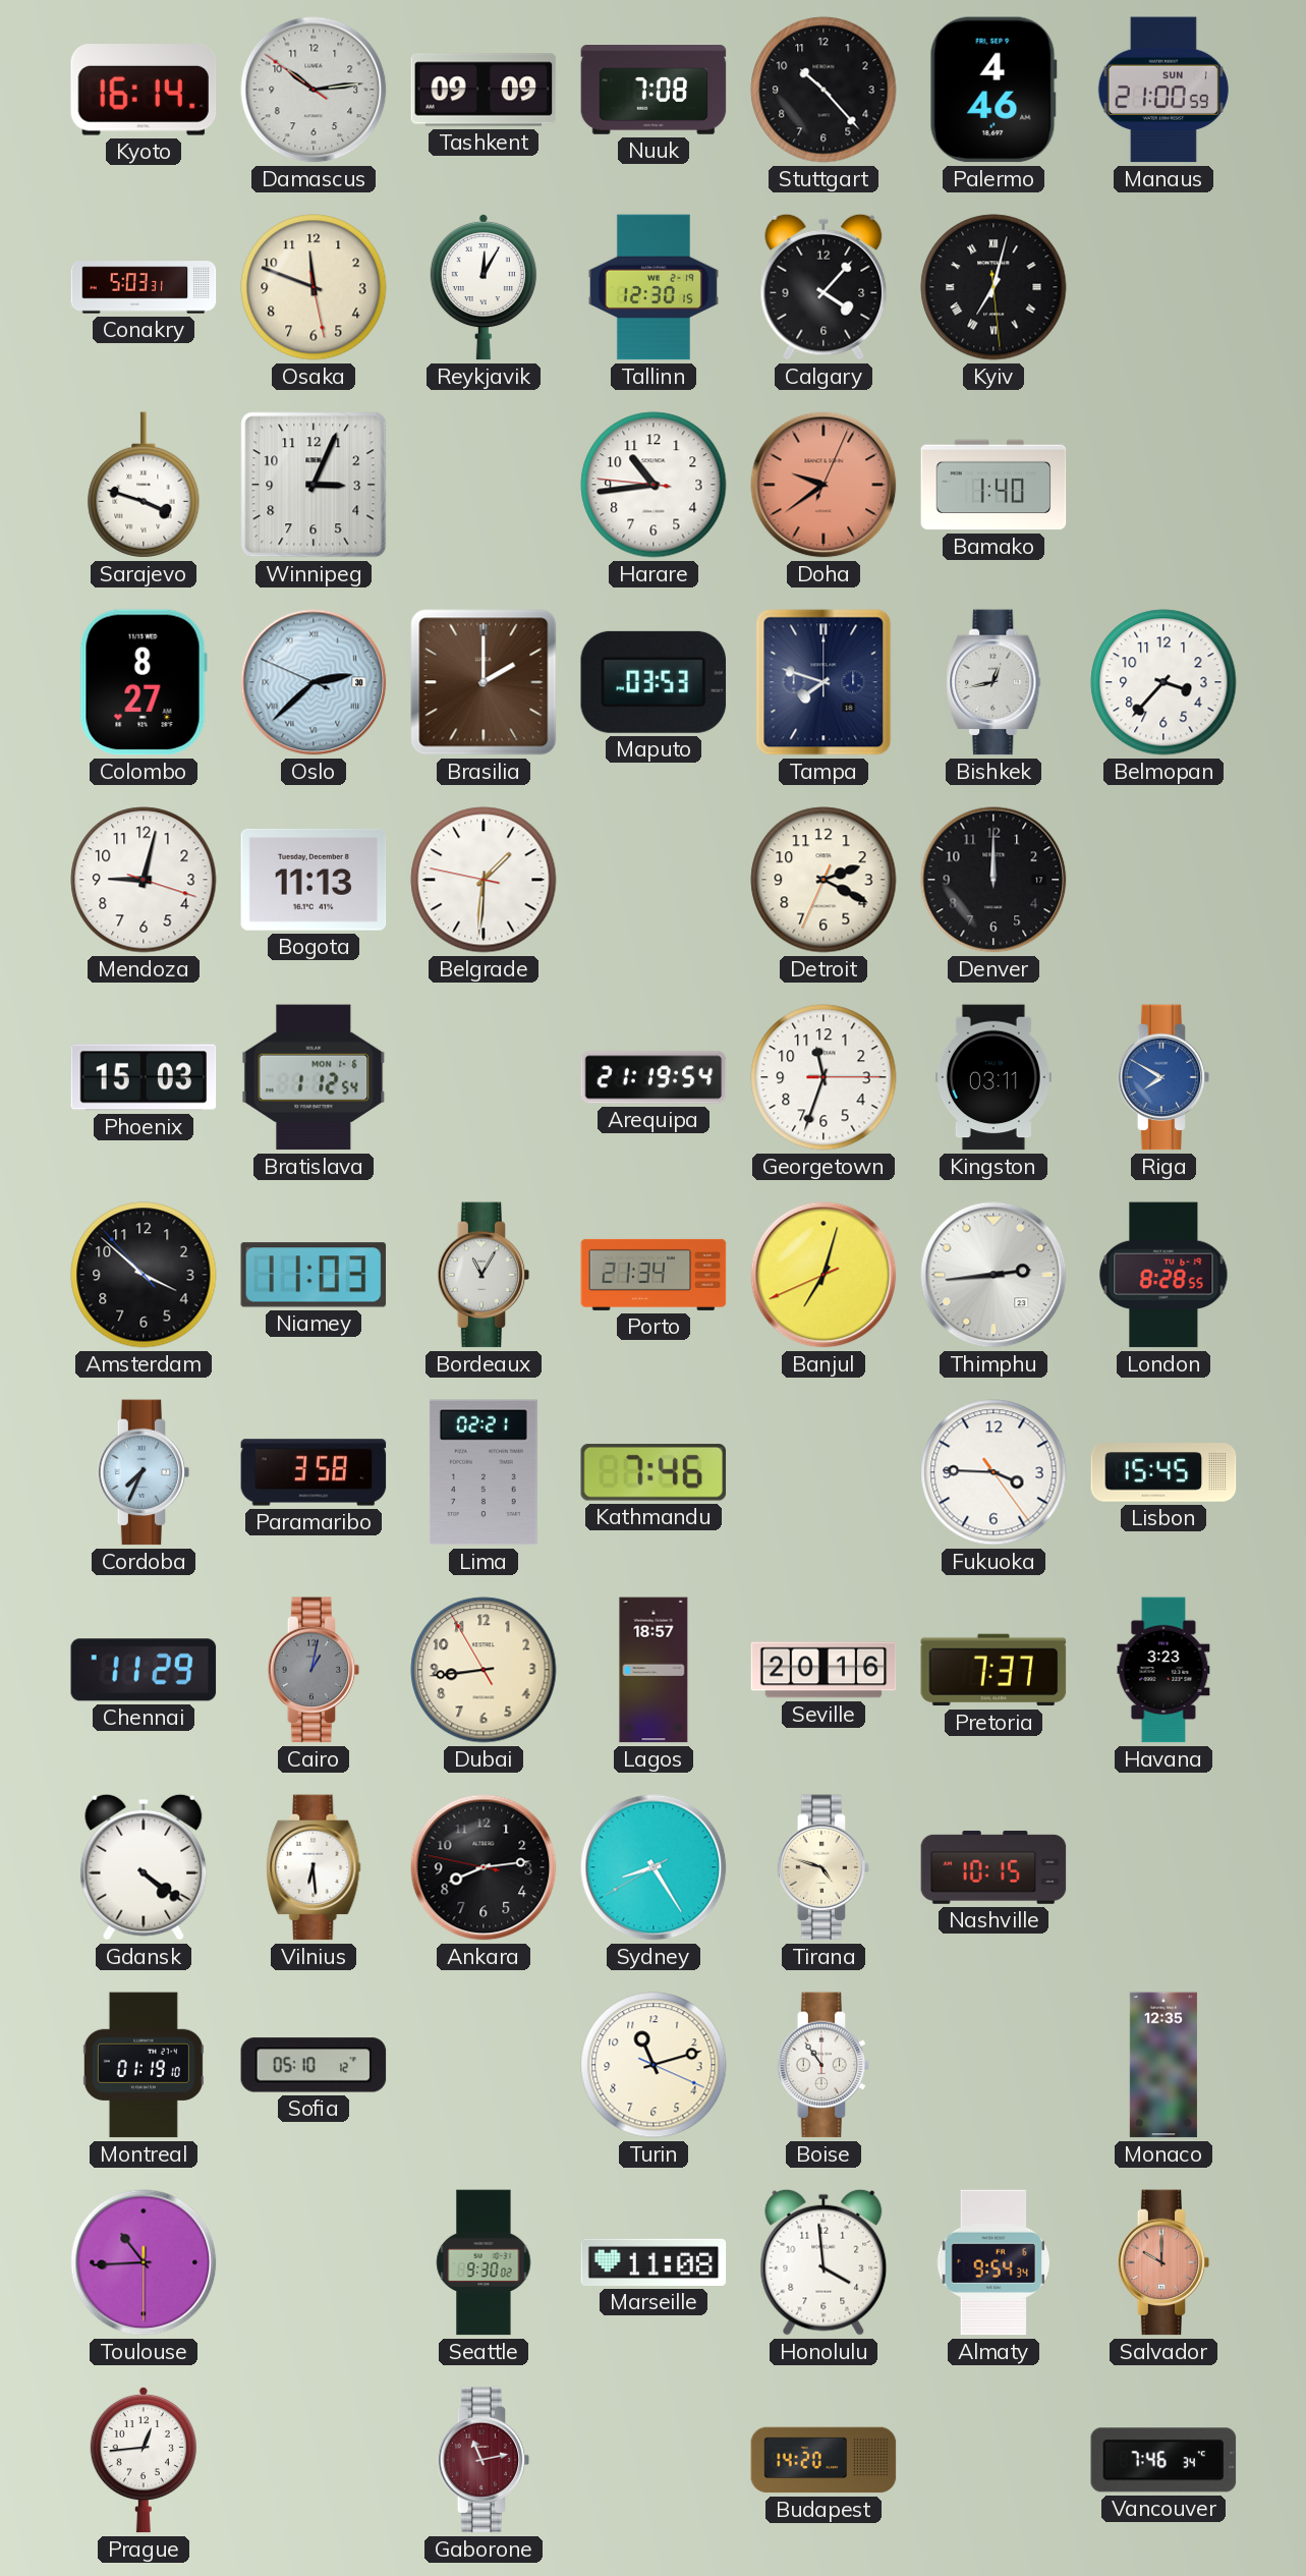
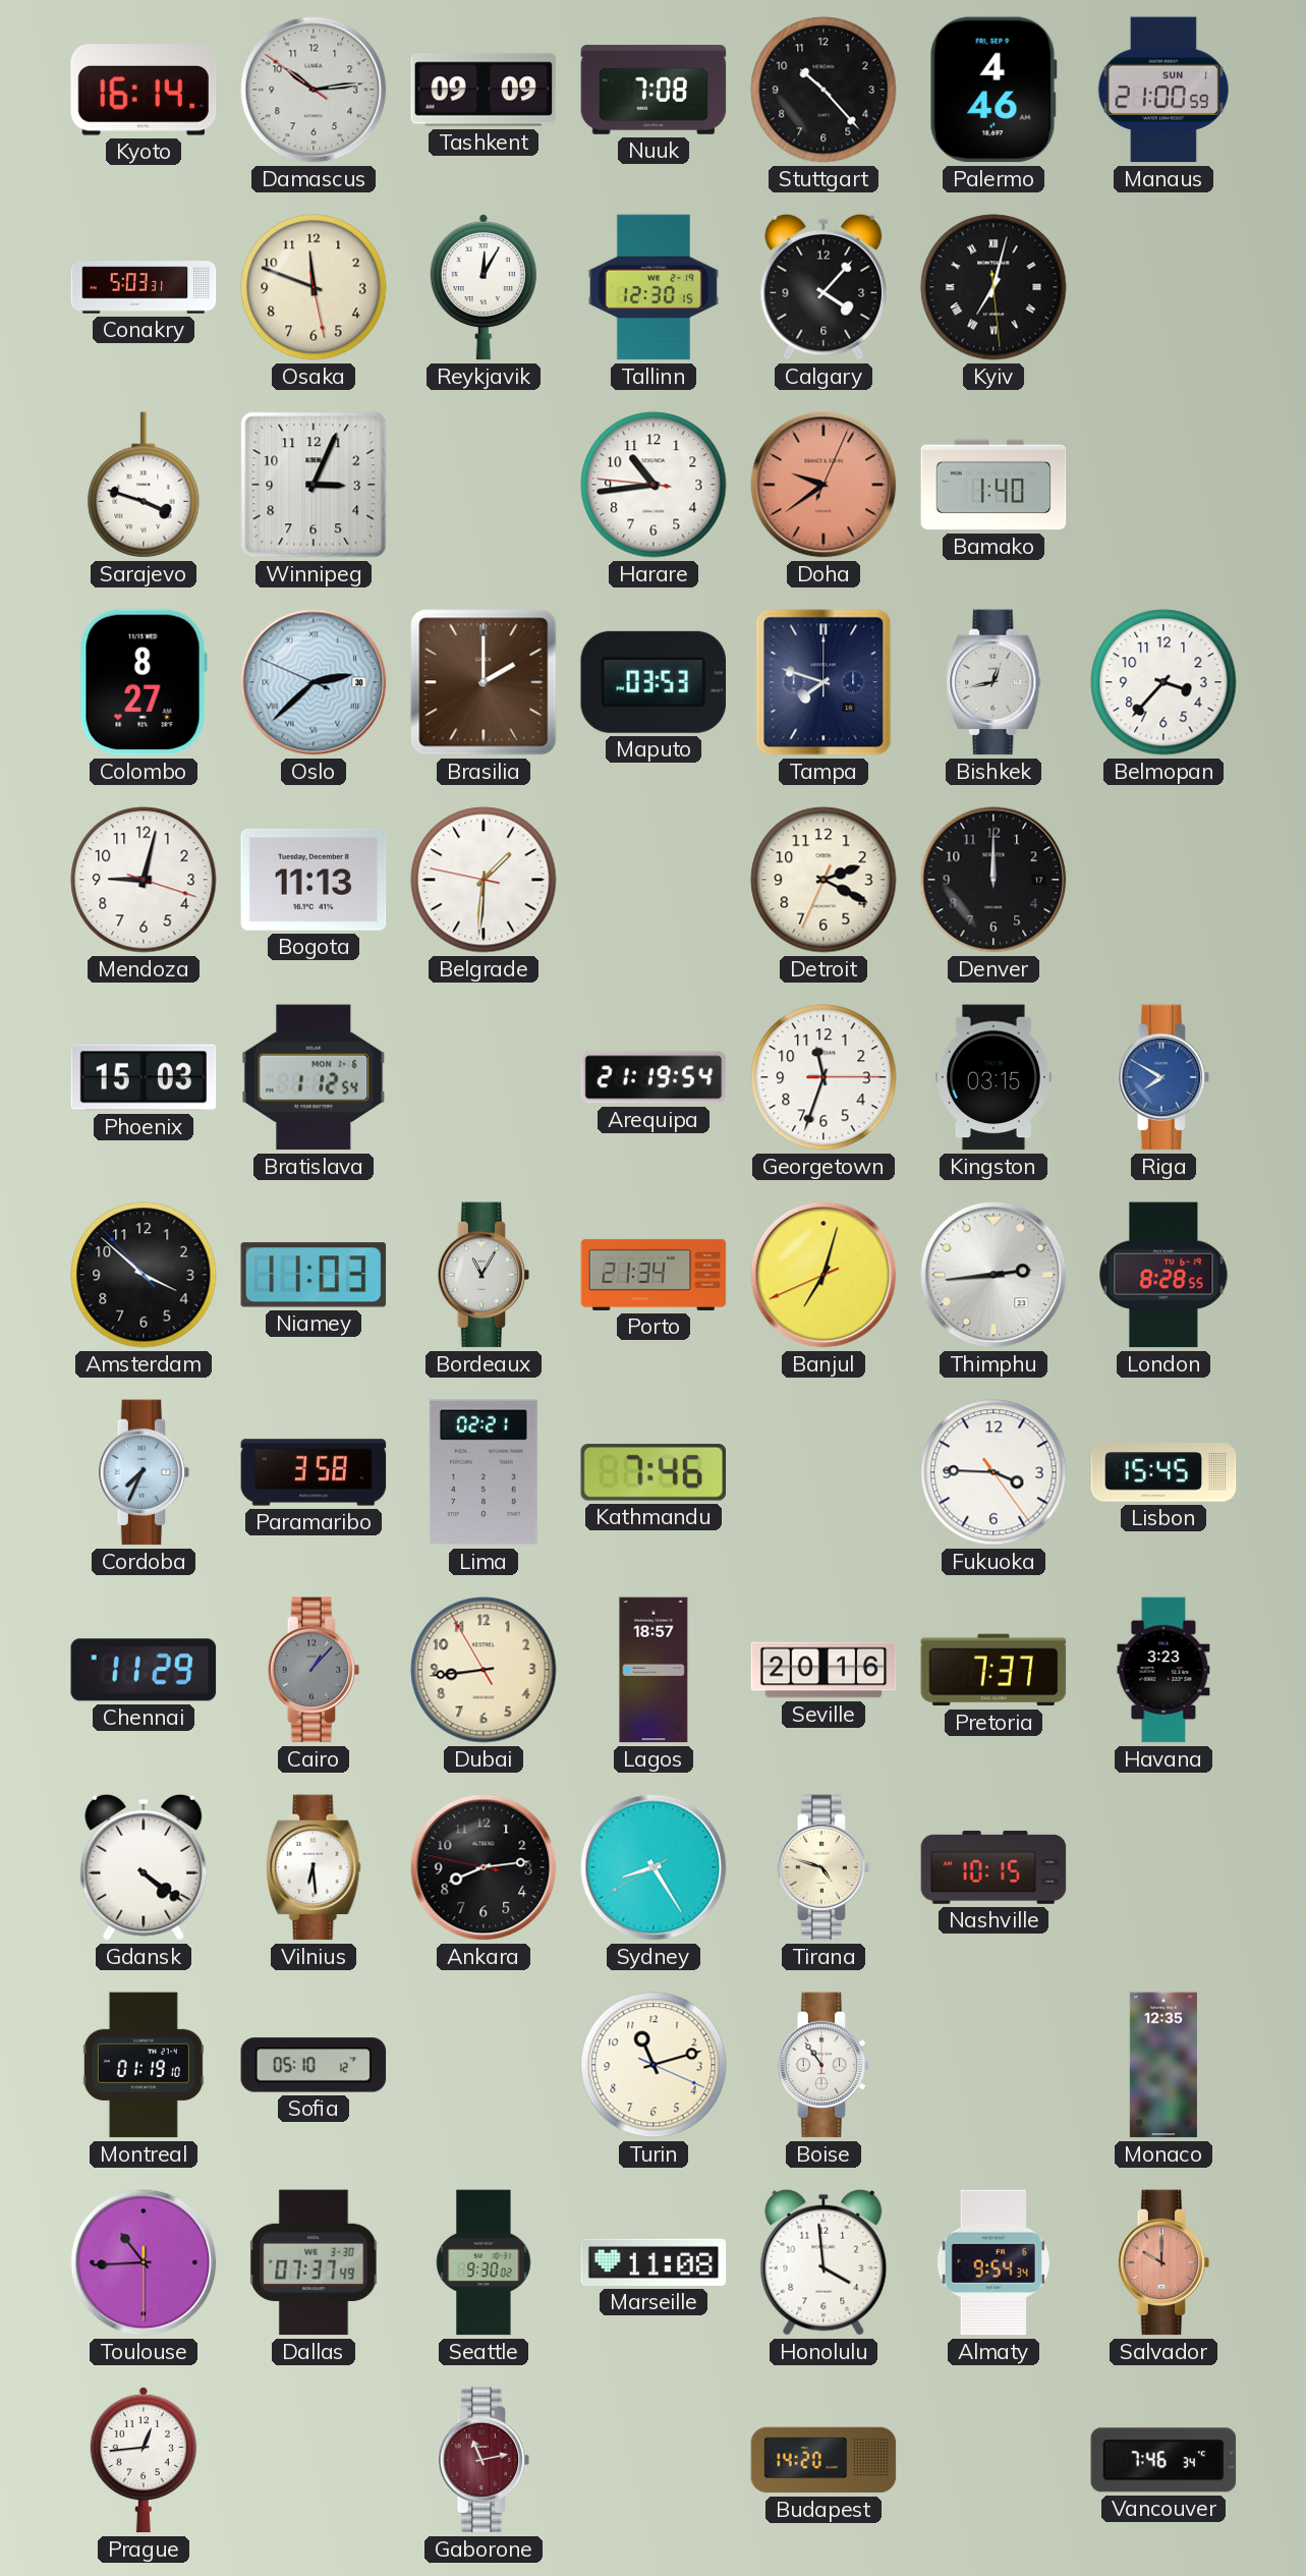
Kingston: 03:11 -> 03:15
Cairo: 1:02 -> 1:07
Dallas: none -> 07:37
